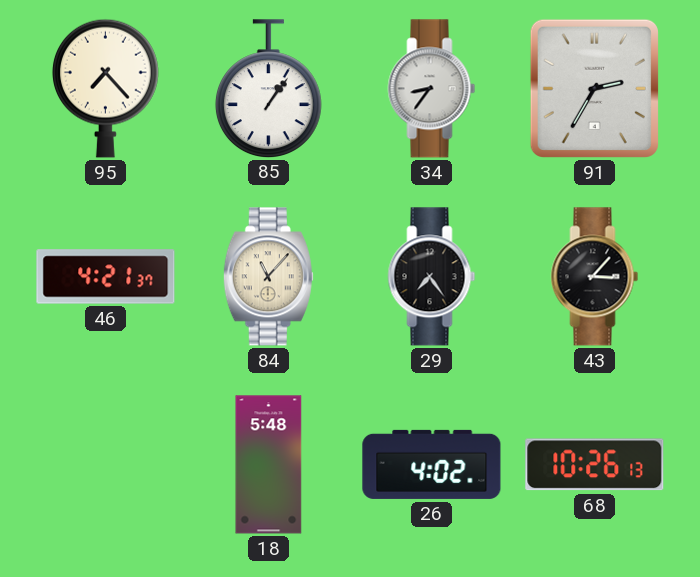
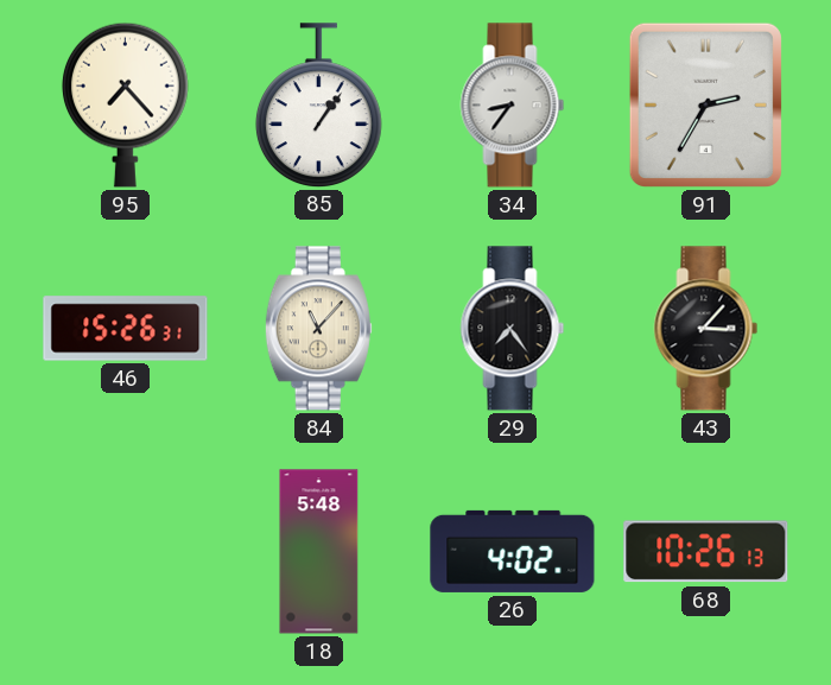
46: 4:21 -> 15:26
